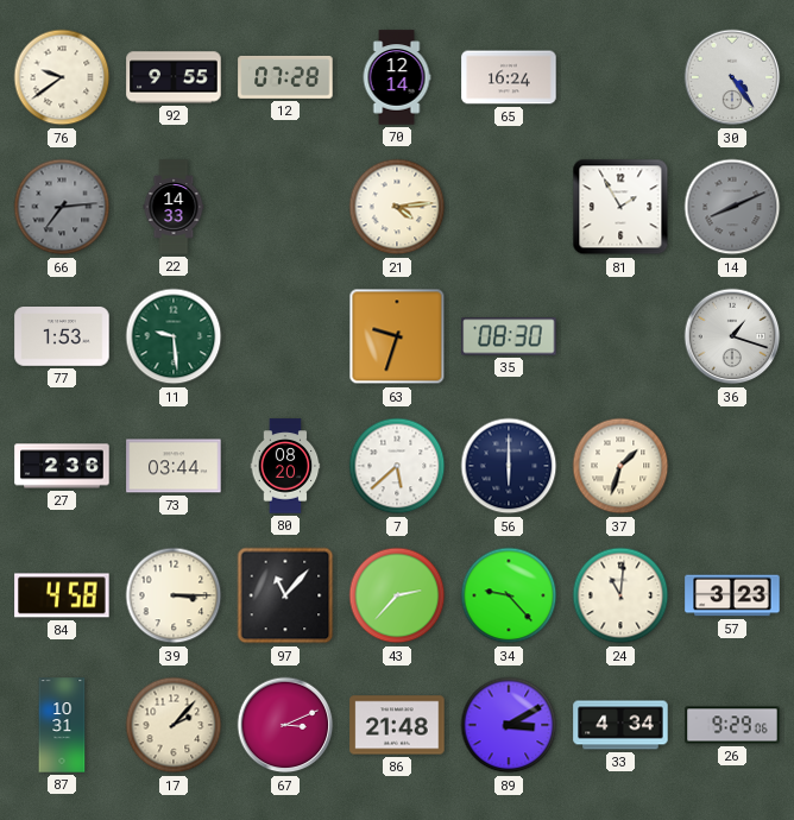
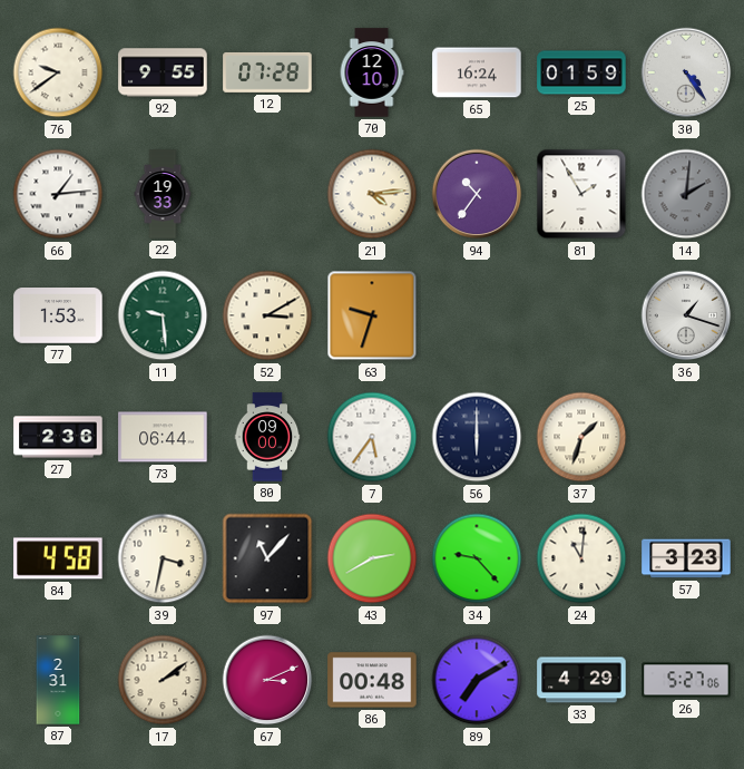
70: 12:14 -> 12:10
25: none -> 01:59
66: 7:14 -> 1:14
66 dial: grey -> white
22: 14:33 -> 19:33
94: none -> 10:36
14: 8:11 -> 2:01
52: none -> 3:10
35: 08:30 -> none
73: 03:44 -> 06:44
80: 08:20 -> 09:00
7: 5:38 -> 5:36
39: 3:15 -> 3:32
43: 2:37 -> 2:40
87: 10:31 -> 2:31
17: 2:07 -> 2:09
86: 21:48 -> 00:48
89: 3:10 -> 7:10
33: 4:34 -> 4:29
26: 9:29 -> 5:27
